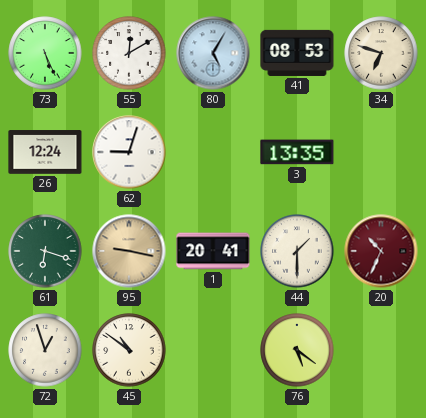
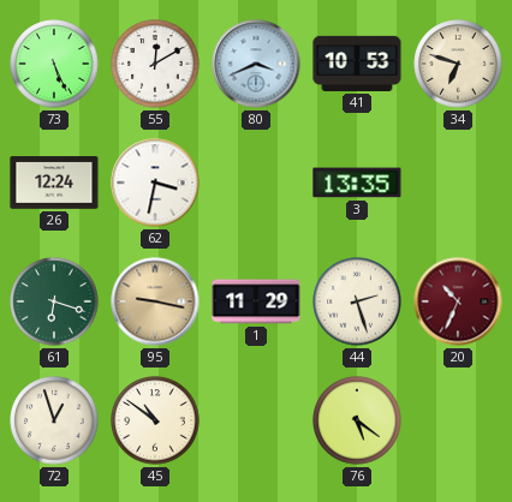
80: 5:05 -> 3:41
41: 08:53 -> 10:53
62: 9:03 -> 3:32
1: 20:41 -> 11:29
44: 1:30 -> 2:27
